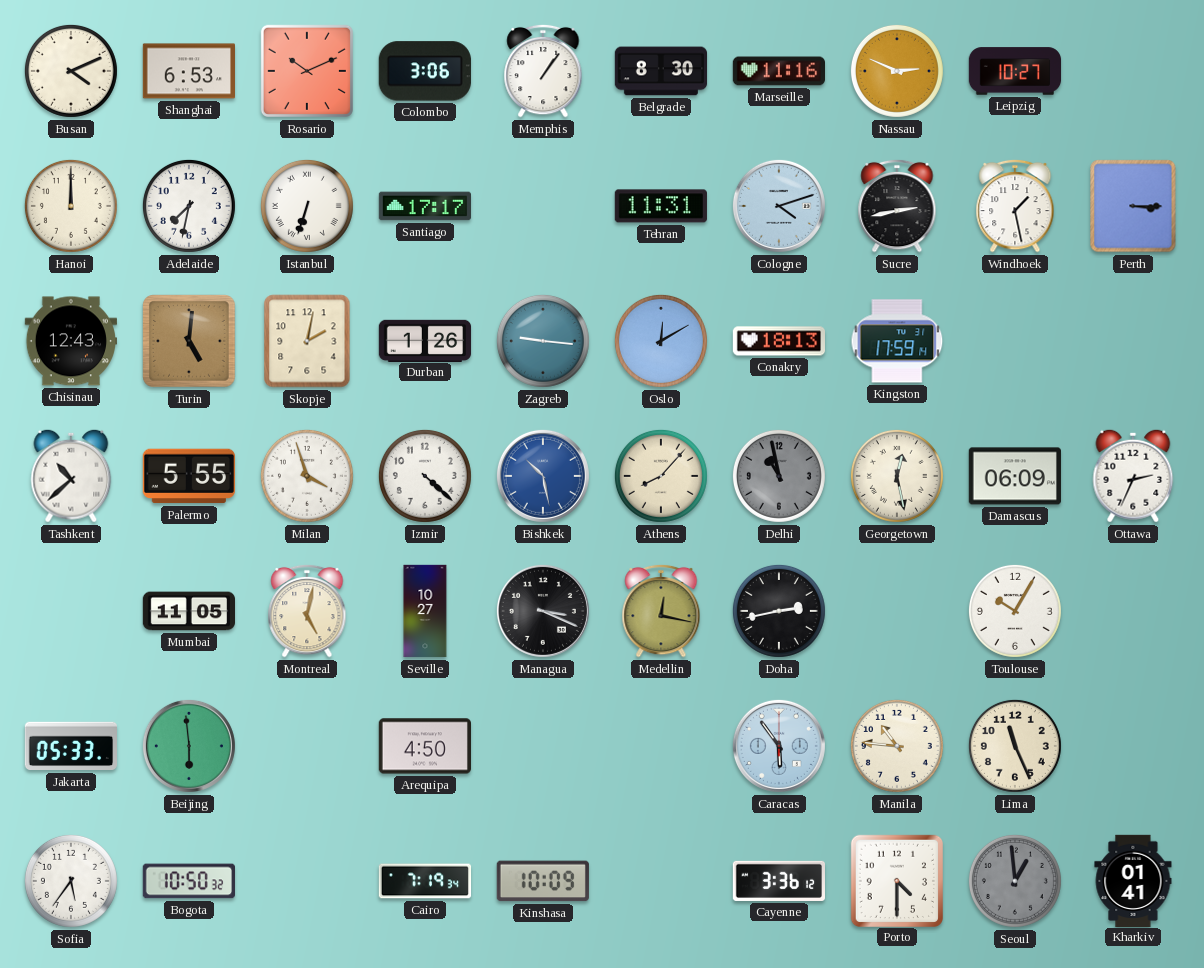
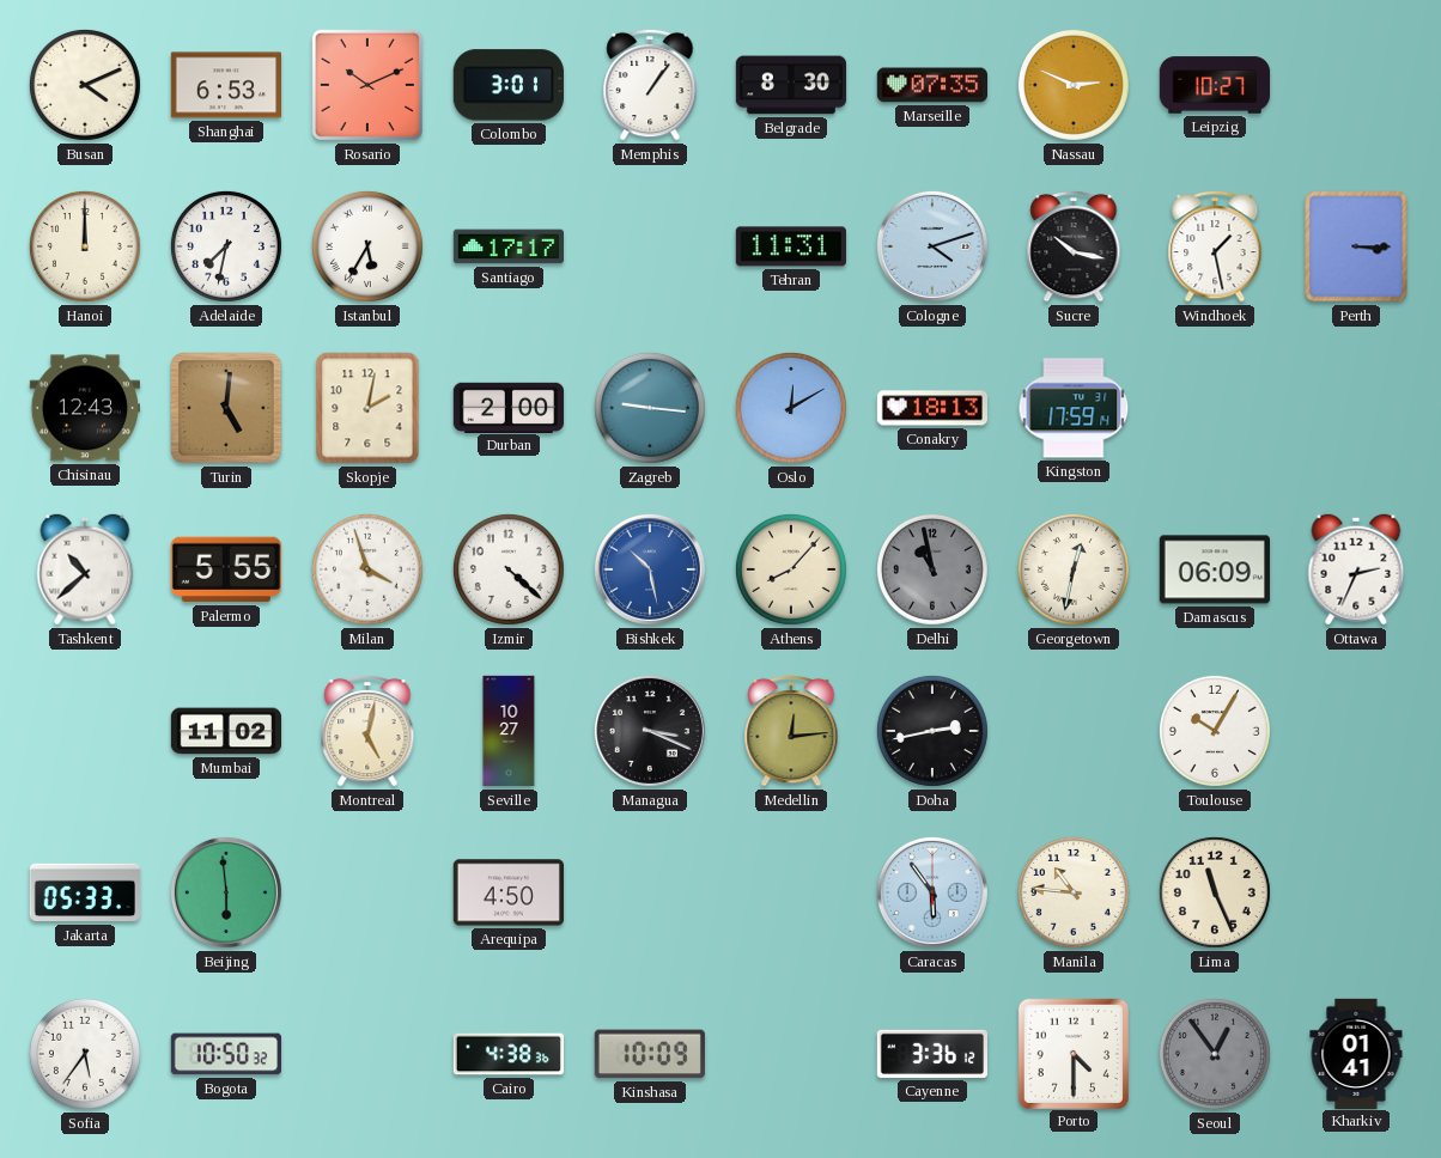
Colombo: 3:06 -> 3:01
Marseille: 11:16 -> 07:35
Istanbul: 6:33 -> 5:35
Sucre: 2:43 -> 10:17
Durban: 1:26 -> 2:00
Georgetown: 12:28 -> 12:32
Mumbai: 11:05 -> 11:02
Medellin: 12:17 -> 12:14
Cairo: 7:19 -> 4:38
Seoul: 12:59 -> 12:54
